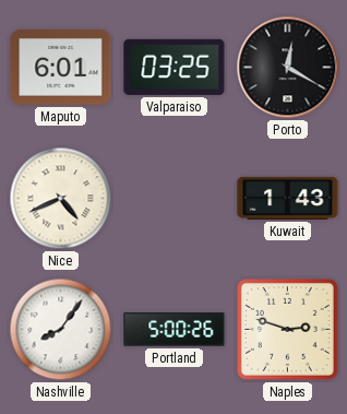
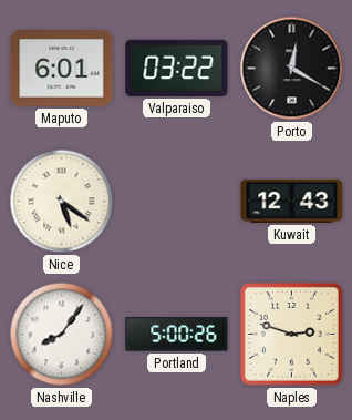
Valparaiso: 03:25 -> 03:22
Nice: 4:41 -> 5:21
Kuwait: 1:43 -> 12:43
